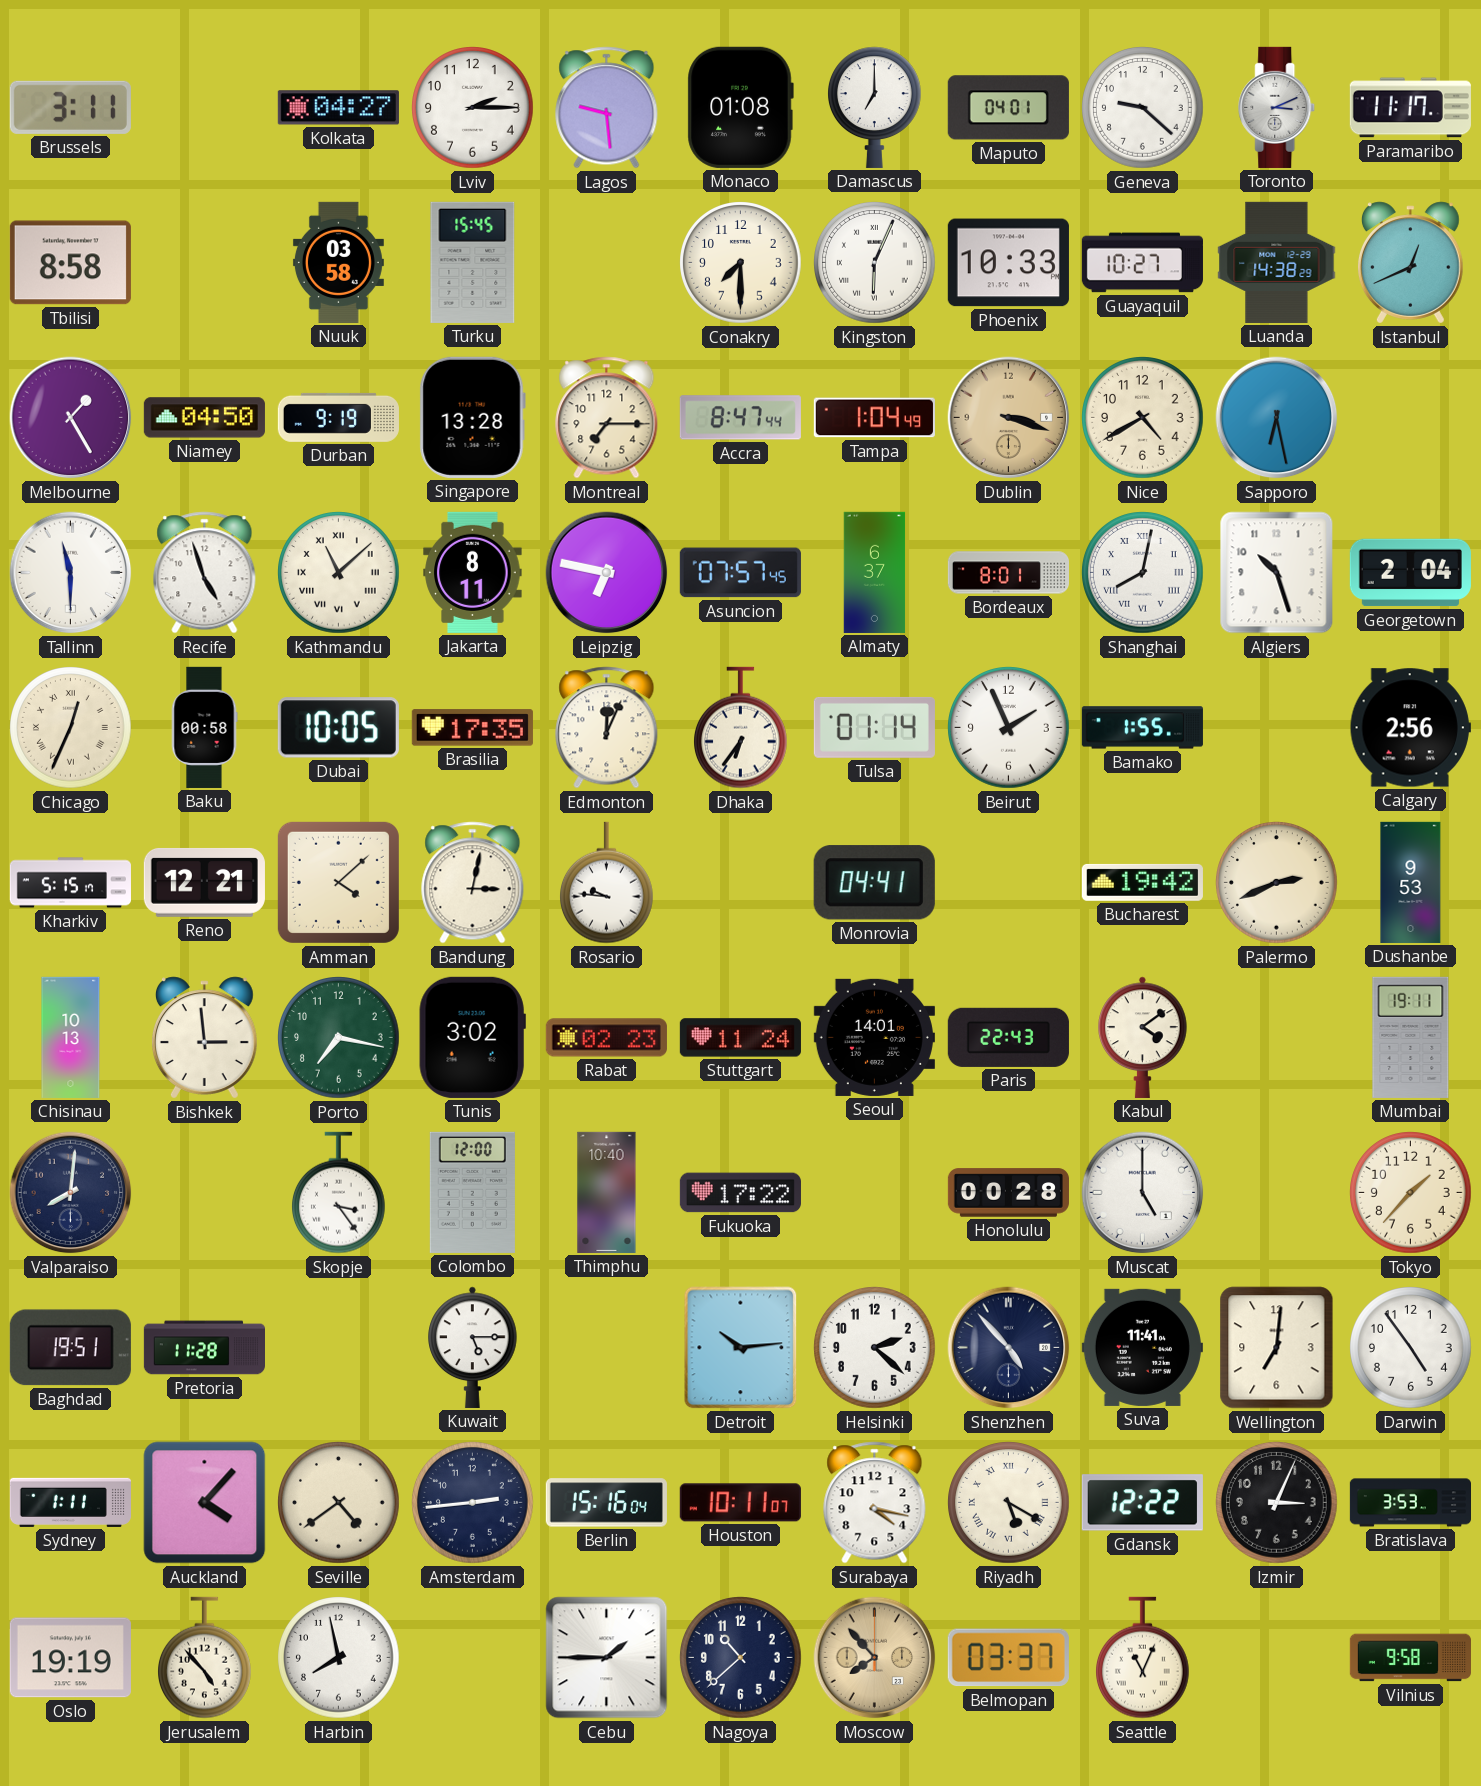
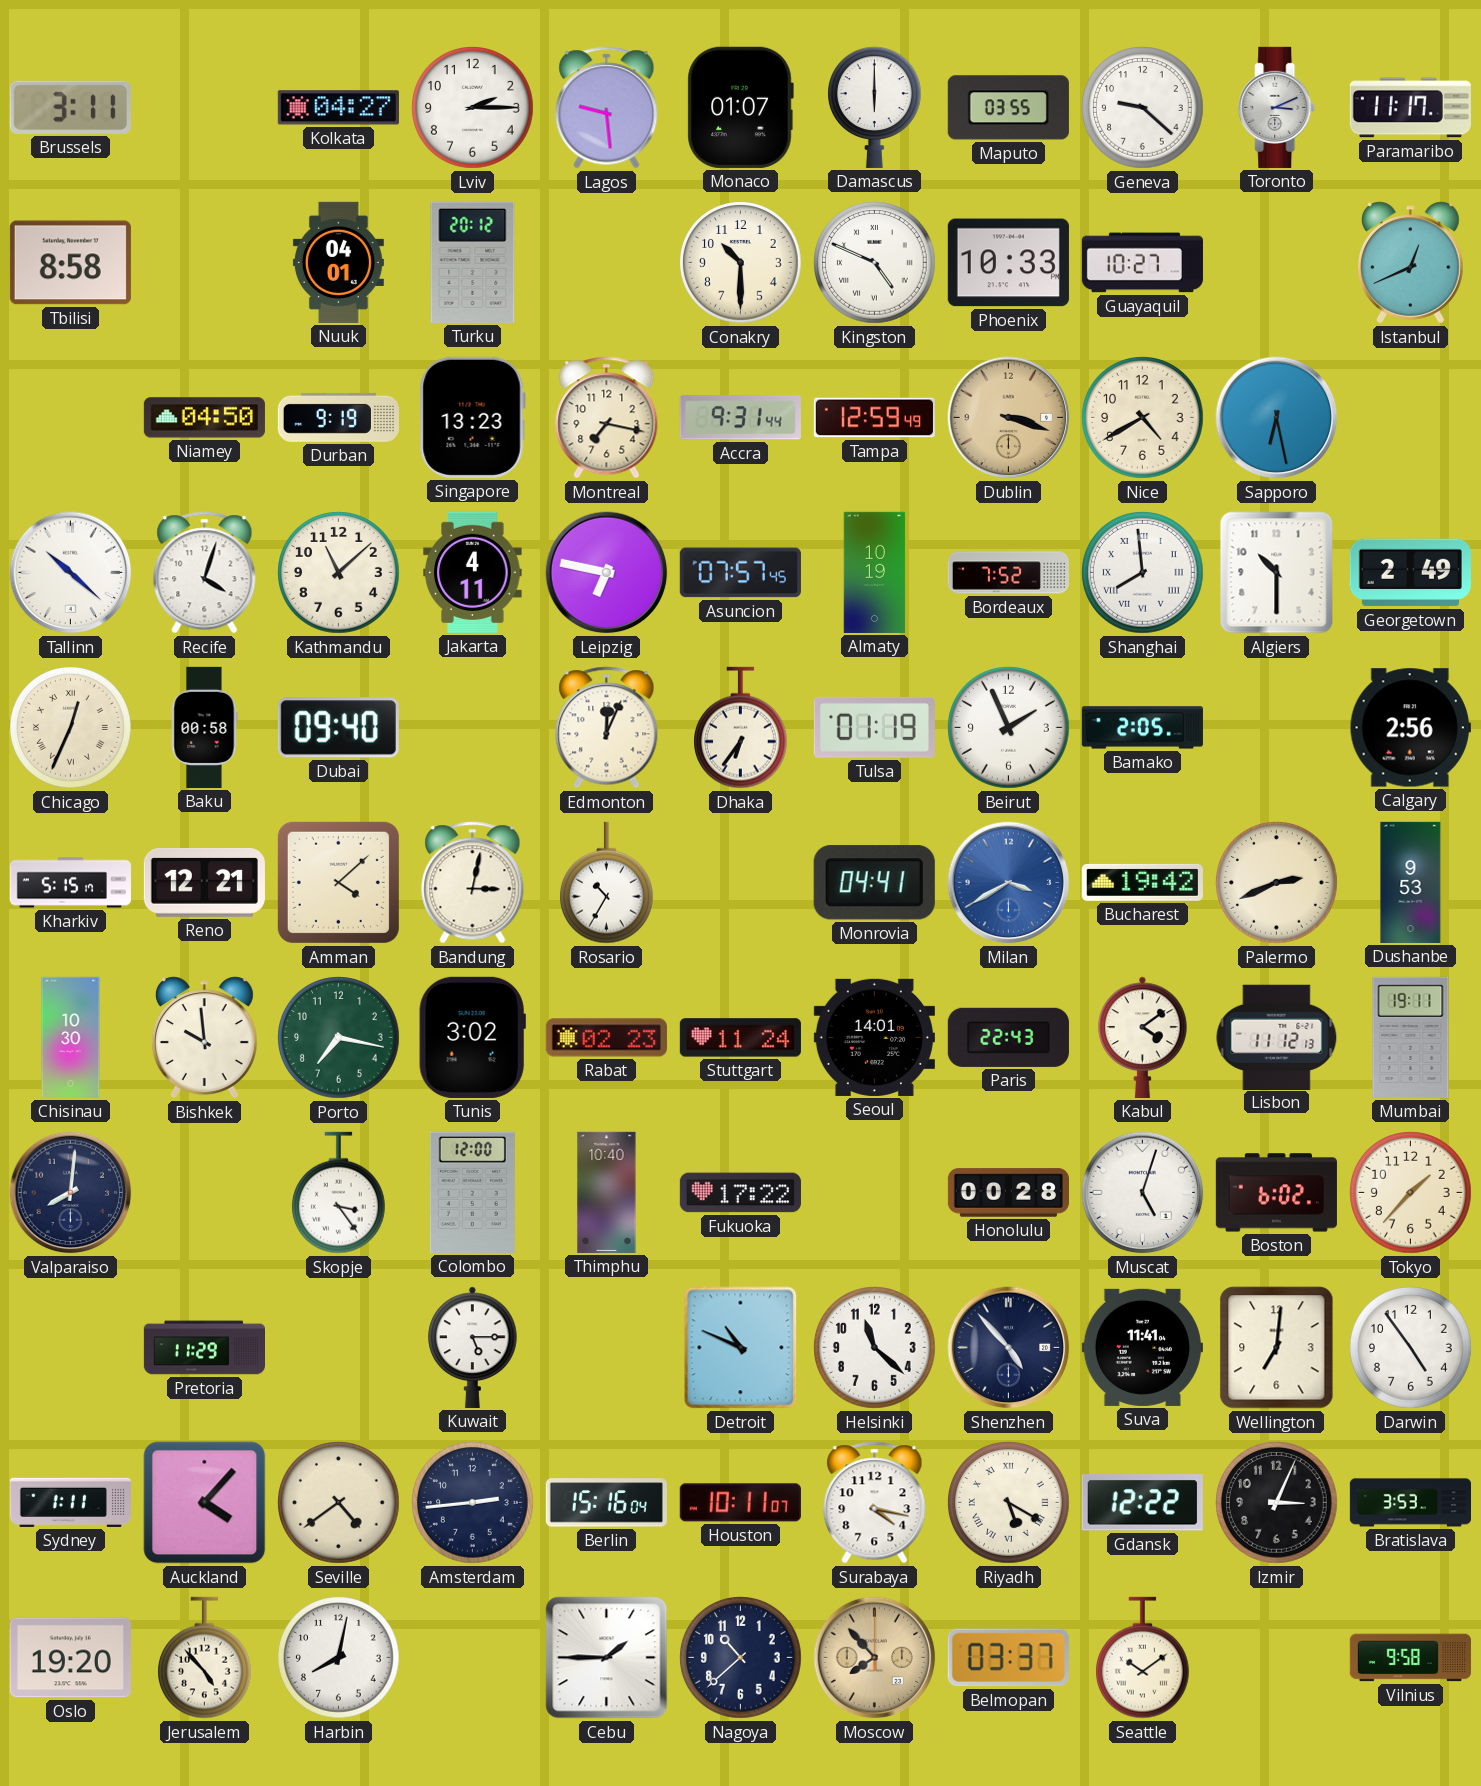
Monaco: 01:08 -> 01:07
Damascus: 7:00 -> 6:00
Maputo: 04:01 -> 03:55
Nuuk: 03:58 -> 04:01
Turku: 15:45 -> 20:12
Conakry: 7:30 -> 10:30
Kingston: 6:04 -> 4:49
Luanda: 14:38 -> none
Melbourne: 1:25 -> none
Singapore: 13:28 -> 13:23
Montreal: 7:15 -> 7:17
Accra: 8:47 -> 9:31
Tampa: 1:04 -> 12:59
Tallinn: 11:30 -> 10:22
Recife: 4:57 -> 4:03
Kathmandu numerals: Roman -> Arabic
Jakarta: 8:11 -> 4:11
Almaty: 6:37 -> 10:19
Bordeaux: 8:01 -> 7:52
Shanghai: 8:02 -> 7:59
Algiers: 10:27 -> 10:30
Georgetown: 2:04 -> 2:49
Dubai: 10:05 -> 09:40
Brasilia: 17:35 -> none
Tulsa: 01:14 -> 01:19
Bamako: 1:55 -> 2:05
Rosario: 9:46 -> 10:35
Milan: none -> 3:40
Chisinau: 10:13 -> 10:30
Bishkek: 2:59 -> 9:59
Lisbon: none -> 11:12
Muscat: 5:00 -> 5:03
Boston: none -> 6:02
Baghdad: 19:51 -> none
Pretoria: 11:28 -> 11:29
Detroit: 10:14 -> 10:49
Helsinki: 2:22 -> 11:22
Oslo: 19:19 -> 19:20
Harbin: 7:58 -> 8:02
Seattle: 11:04 -> 10:09
